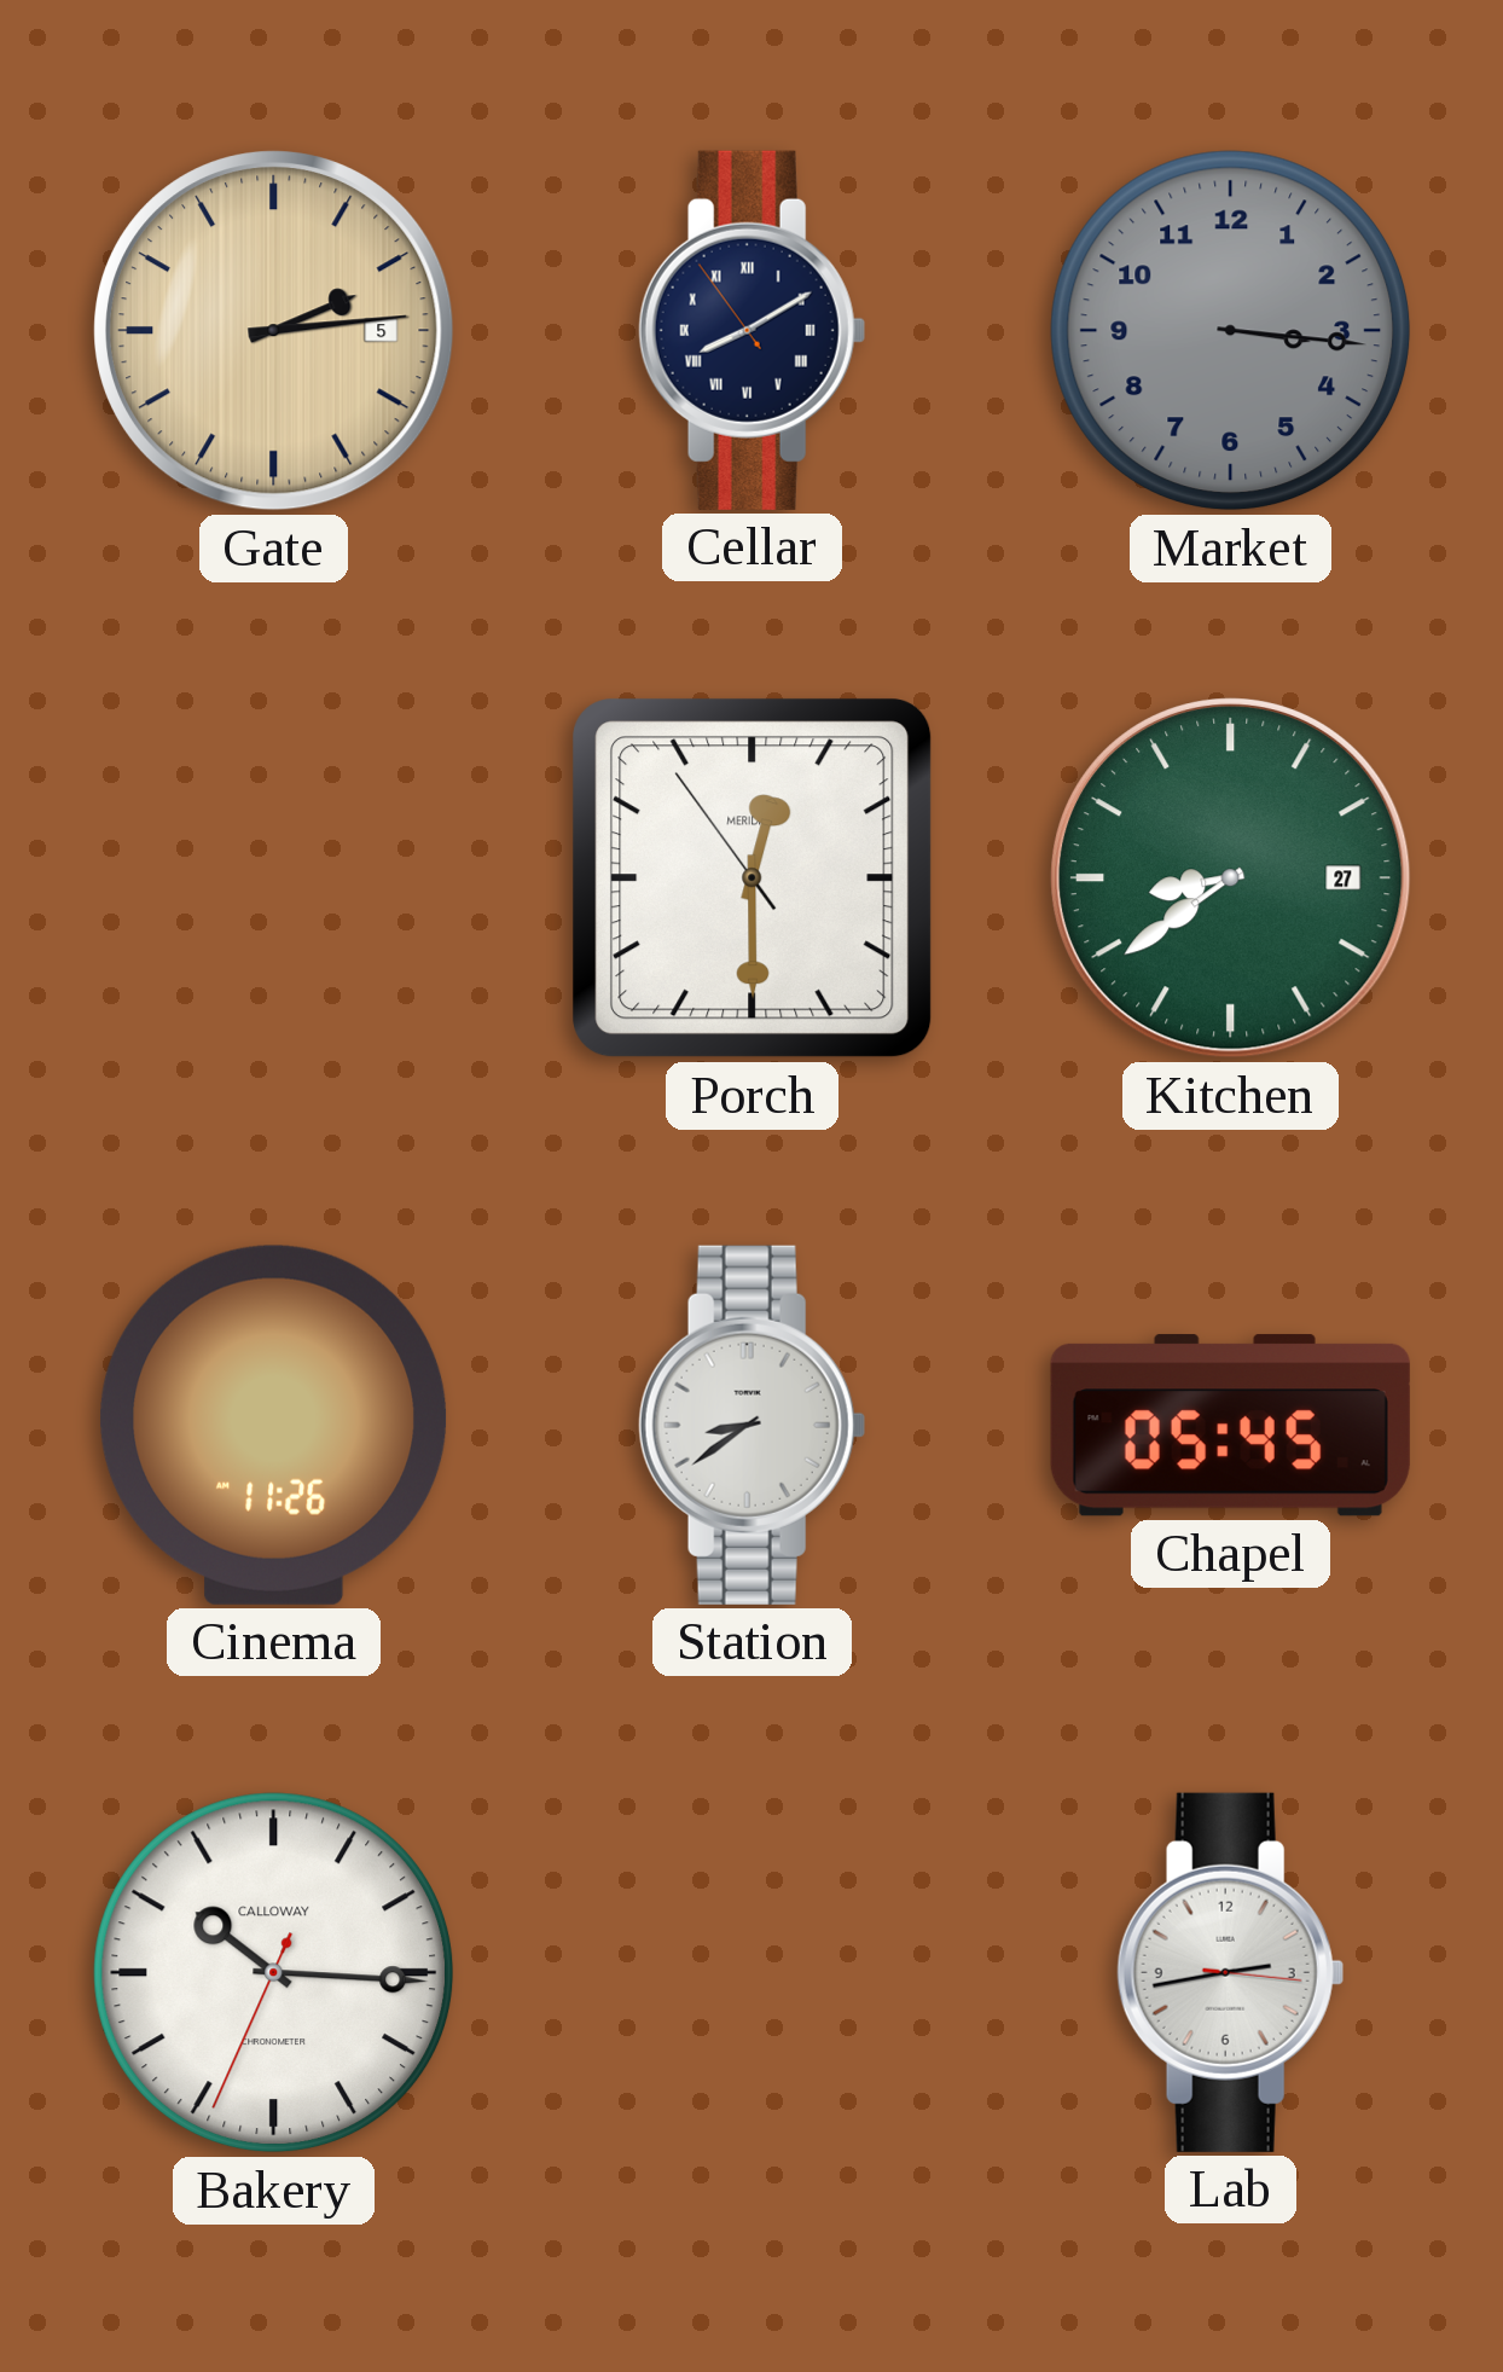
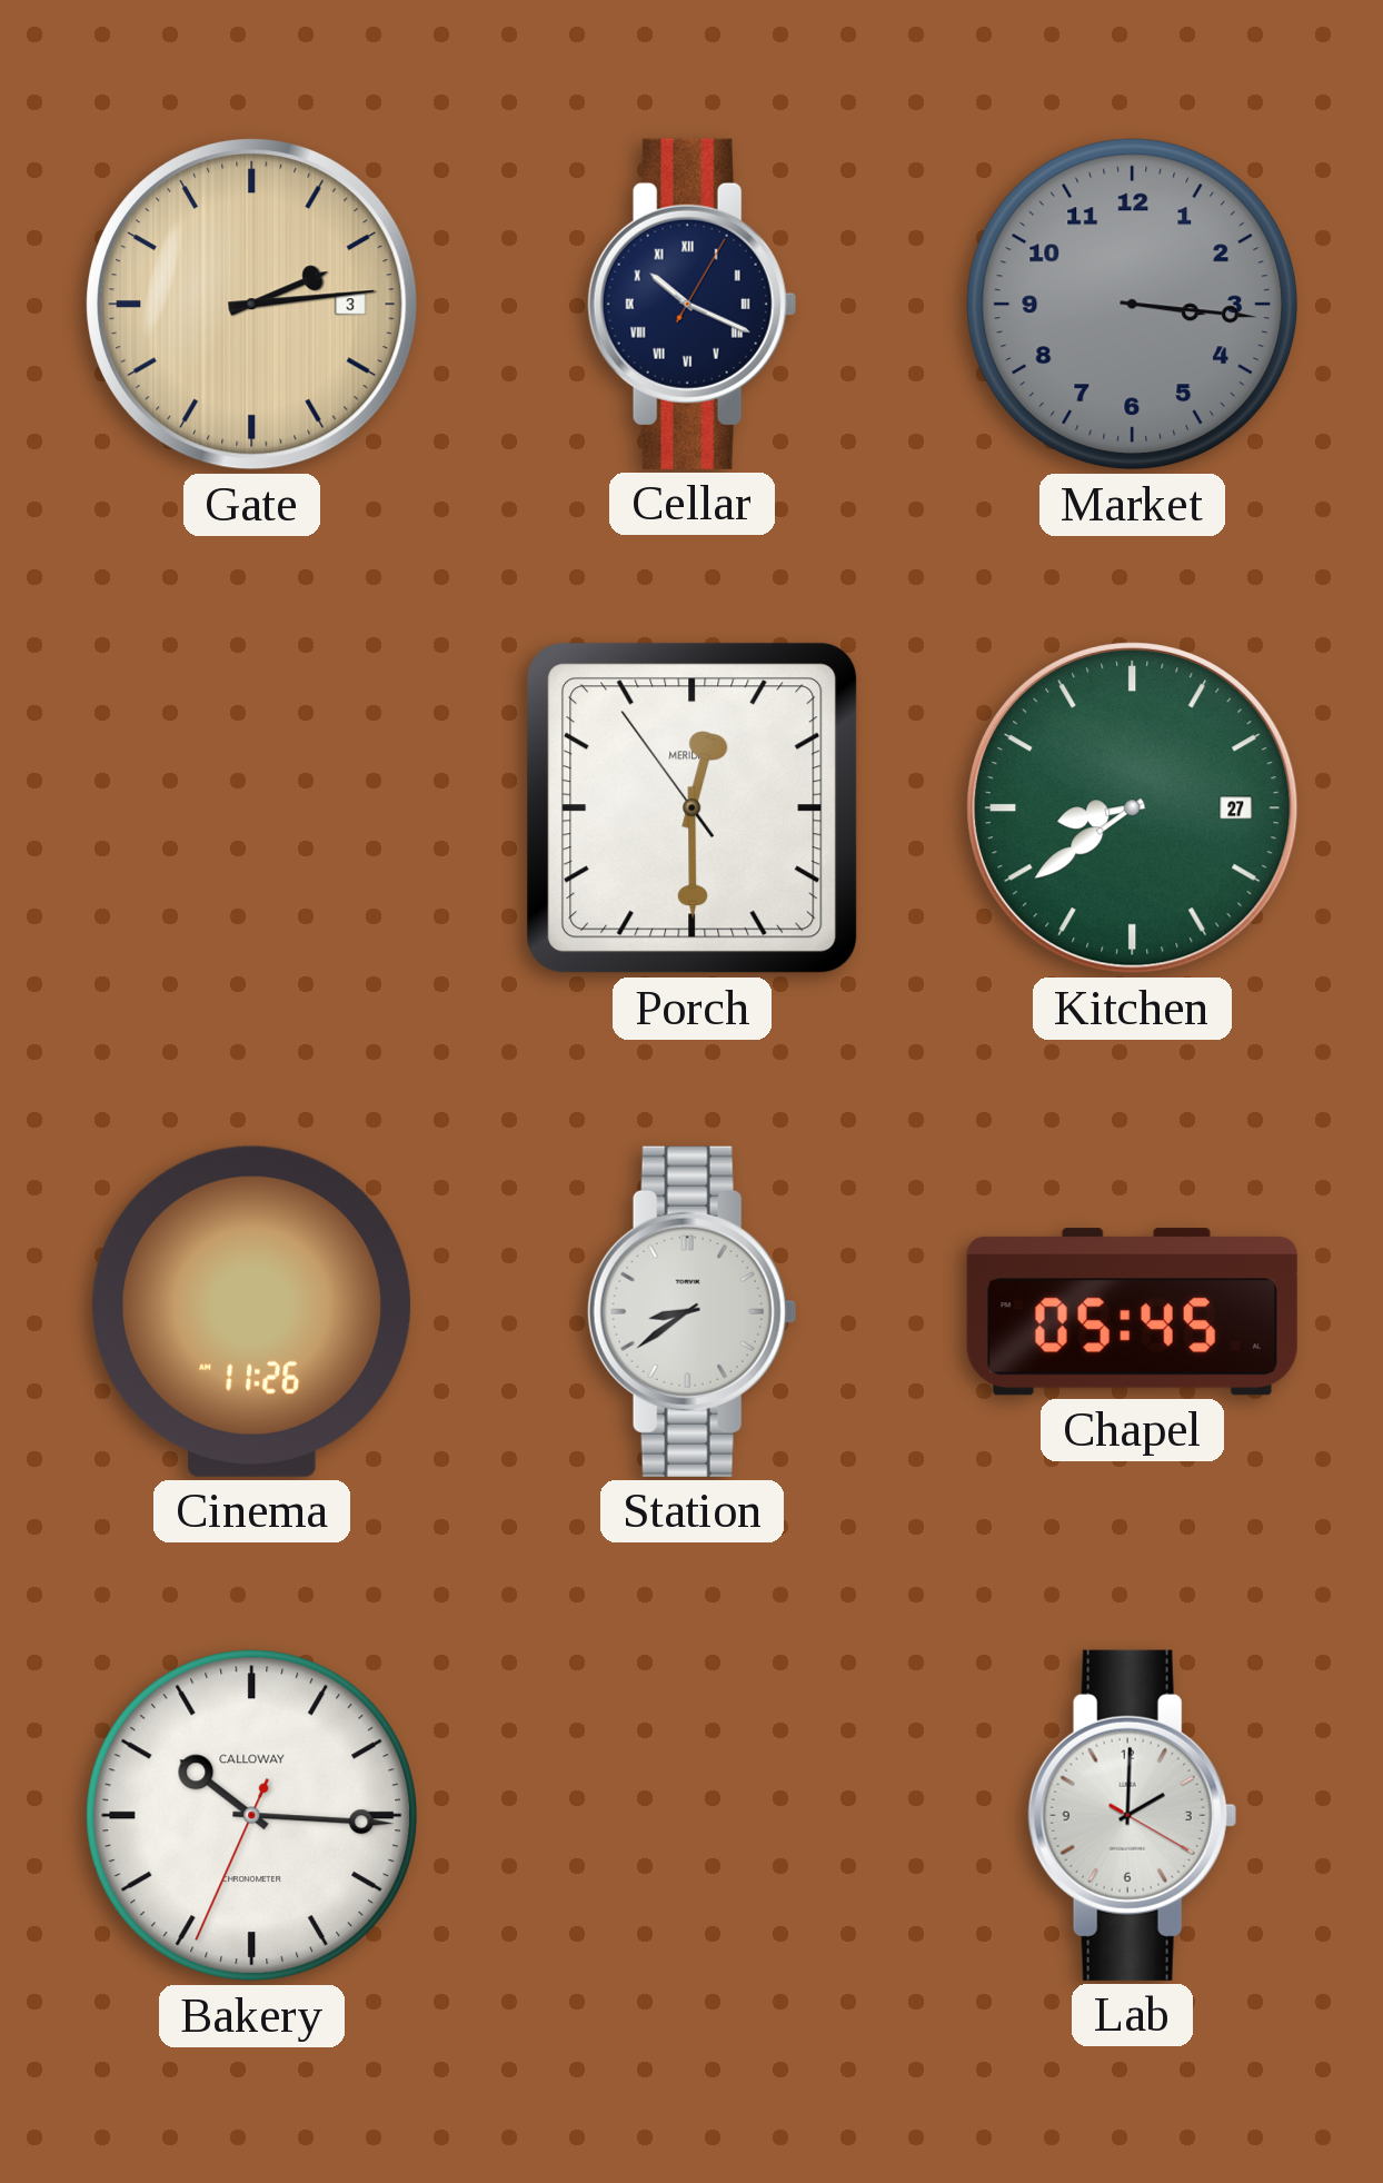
Gate date: 5 -> 3
Cellar: 8:09 -> 10:19
Lab: 2:43 -> 2:00
